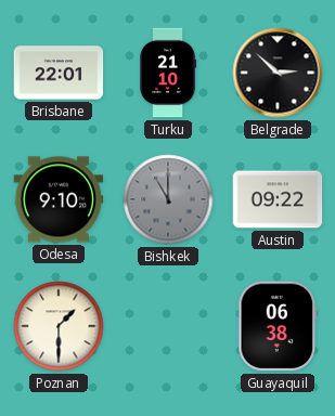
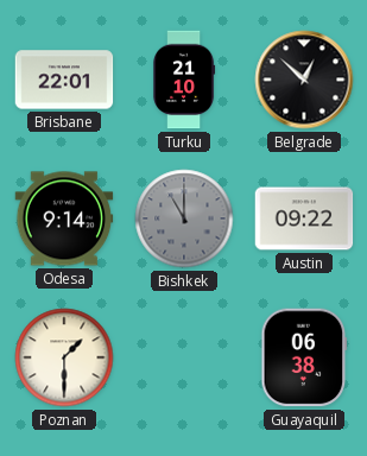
Belgrade: 2:52 -> 12:52
Odesa: 9:10 -> 9:14
